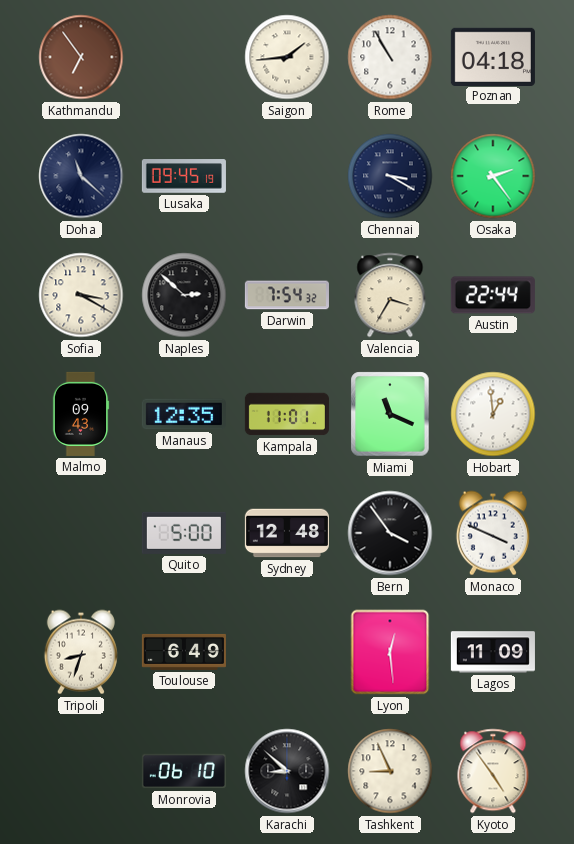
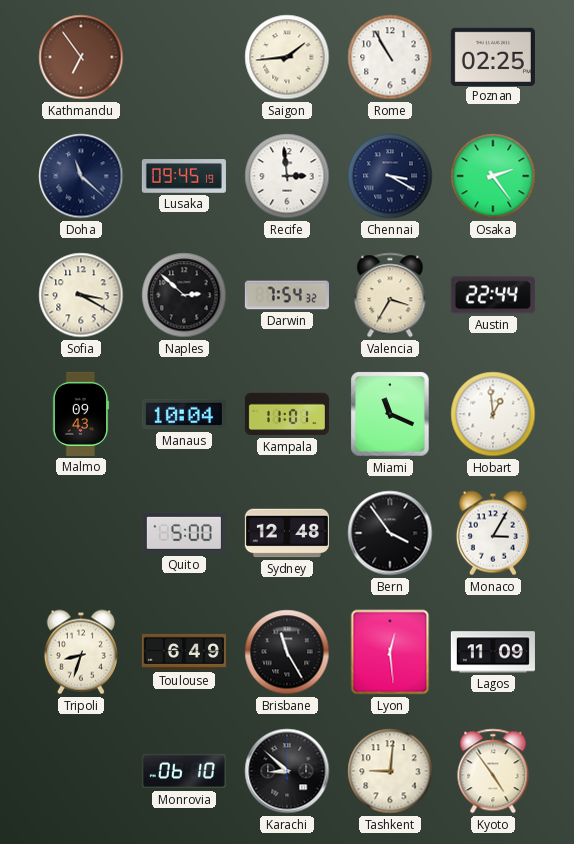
Poznan: 04:18 -> 02:25
Recife: none -> 2:59
Manaus: 12:35 -> 10:04
Monaco: 3:49 -> 3:05
Brisbane: none -> 11:25
Tashkent: 8:56 -> 9:01
